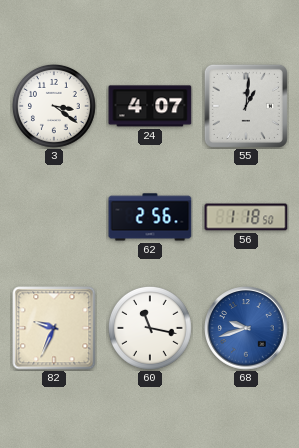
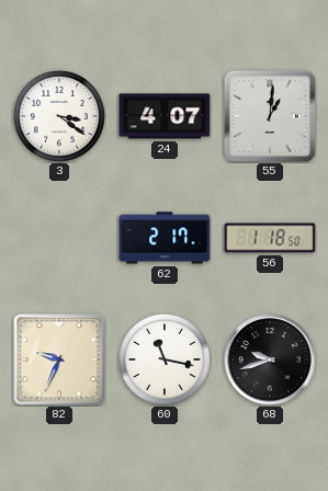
62: 2:56 -> 2:17
68 dial: blue -> black
